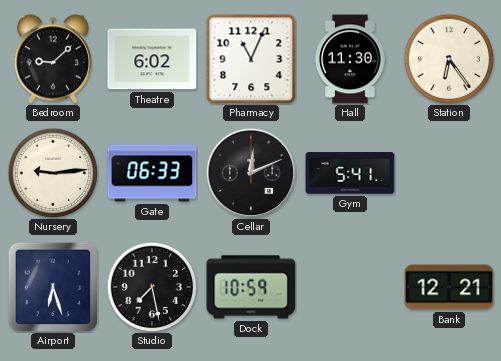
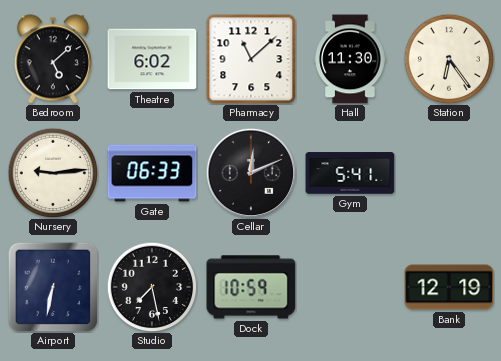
Bedroom: 9:08 -> 5:08
Pharmacy: 11:04 -> 11:08
Airport: 6:27 -> 6:32
Bank: 12:21 -> 12:19
